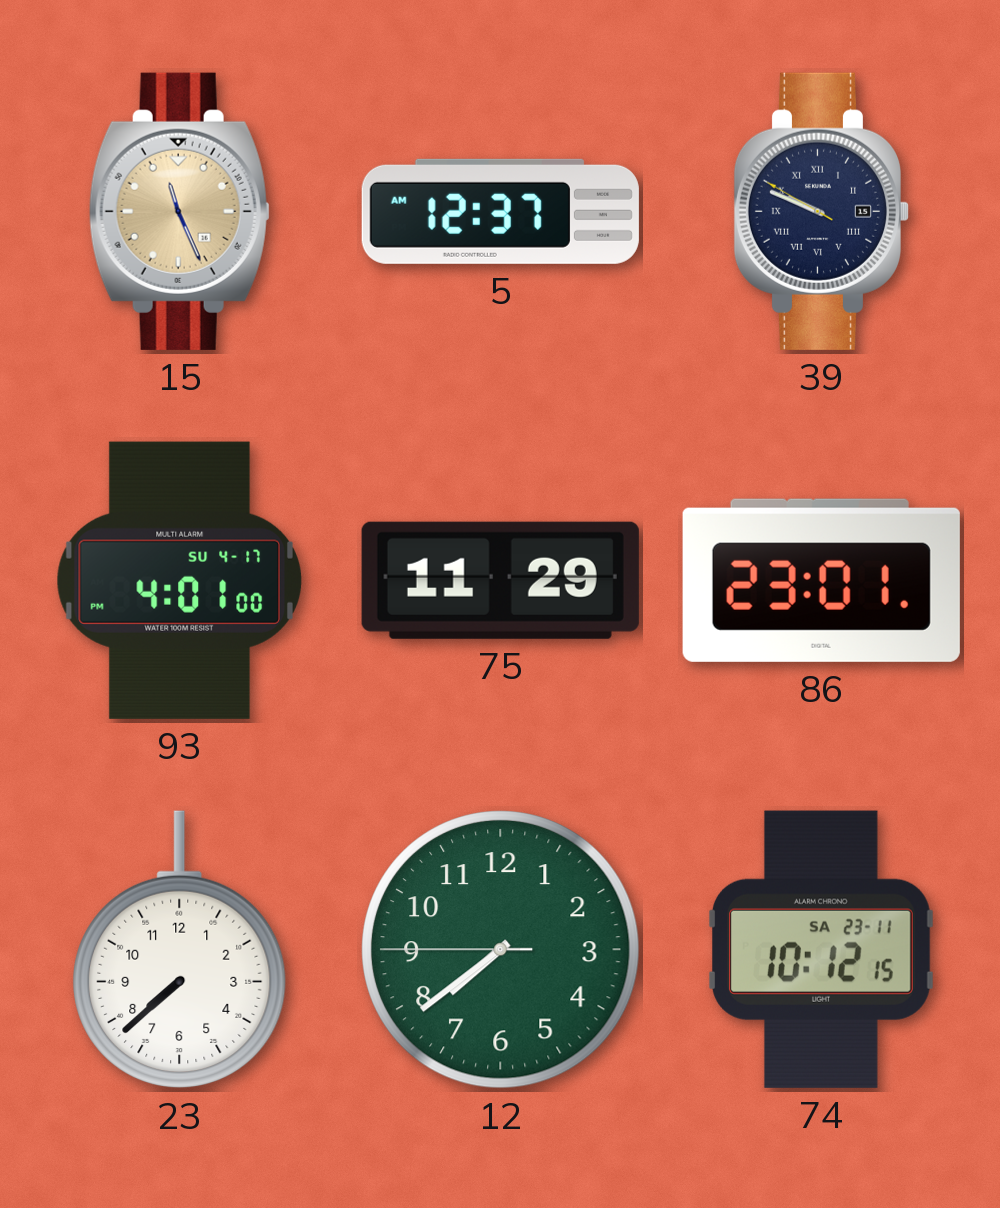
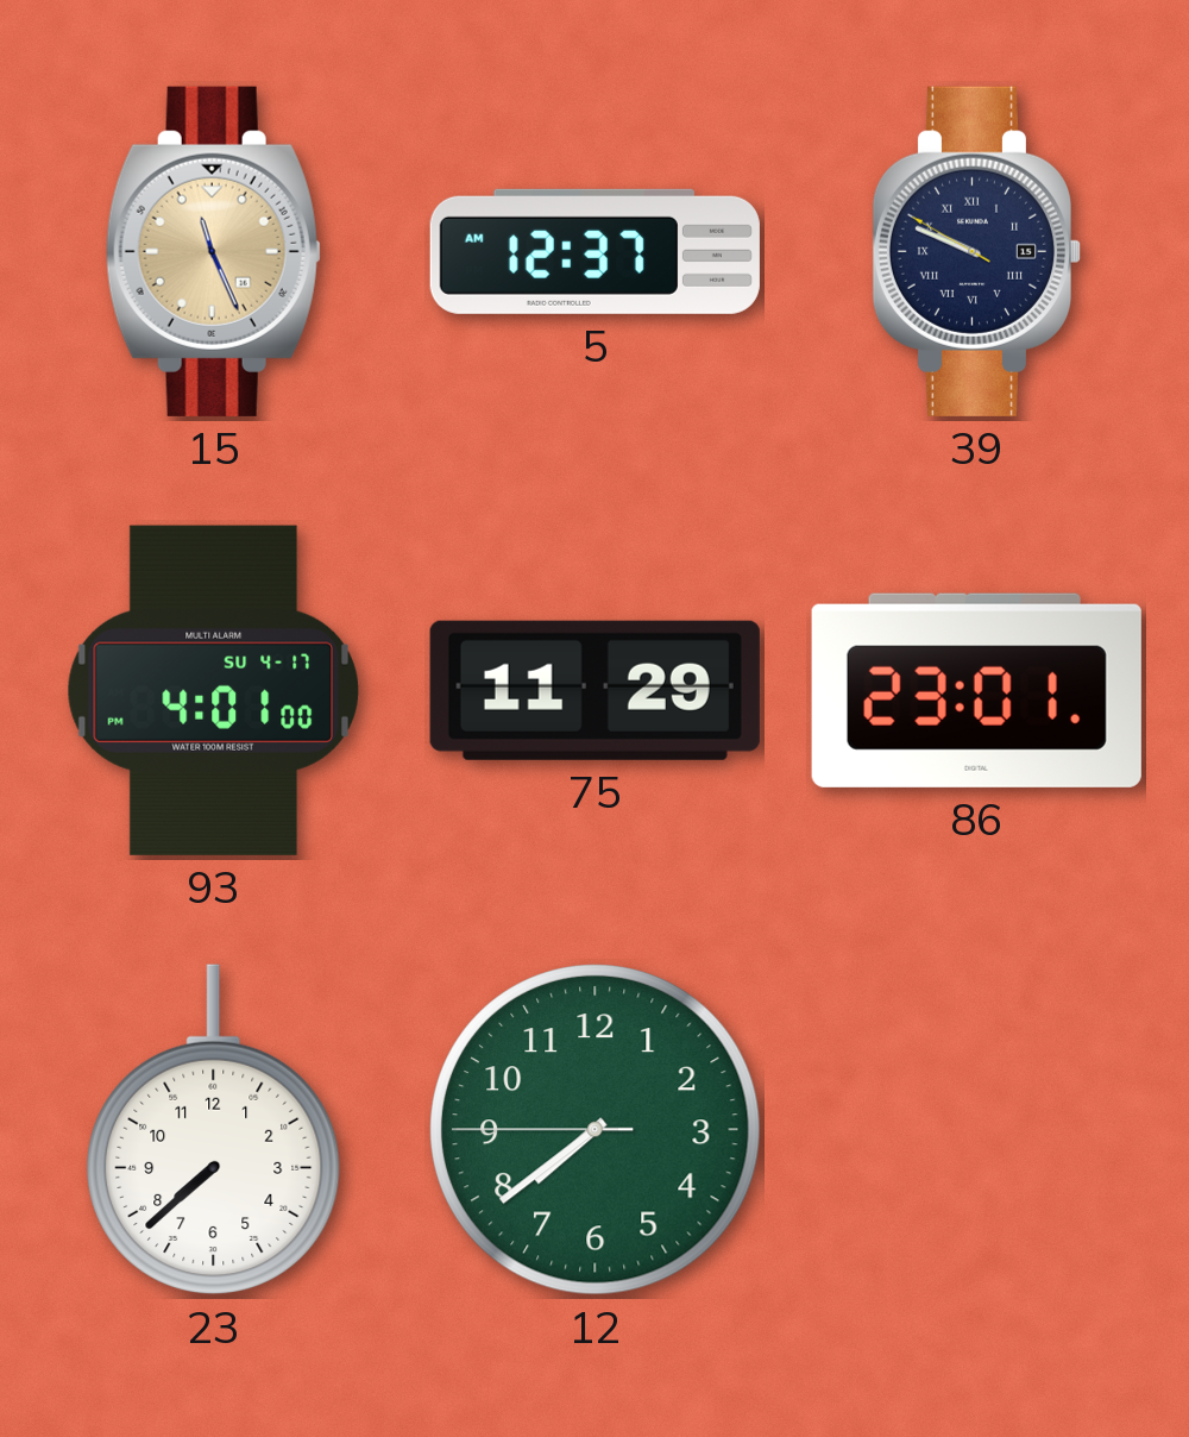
74: 10:12 -> none
